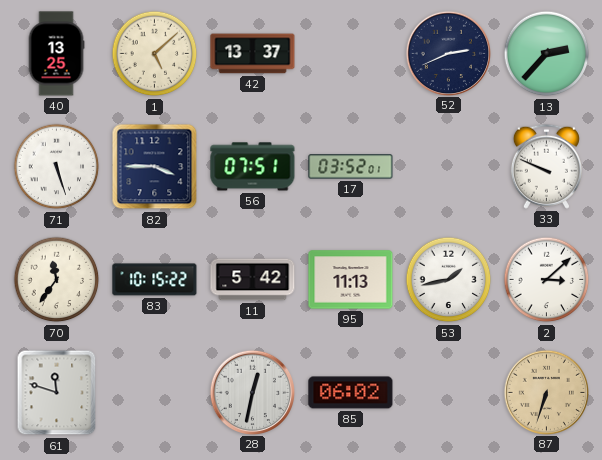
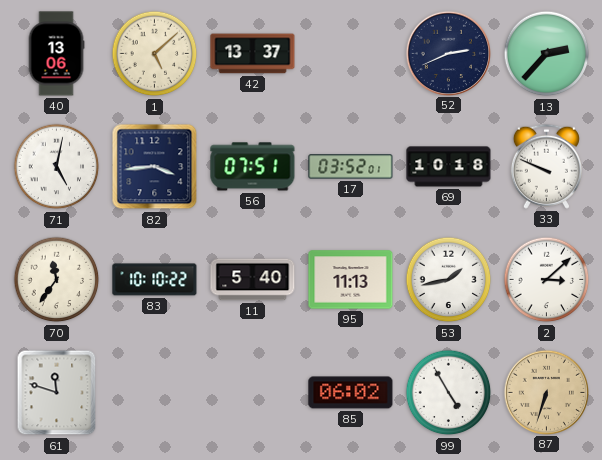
40: 13:25 -> 13:06
71: 5:27 -> 5:02
82: 3:45 -> 3:44
69: none -> 10:18
83: 10:15 -> 10:10
11: 5:42 -> 5:40
28: 12:32 -> none
99: none -> 4:55
